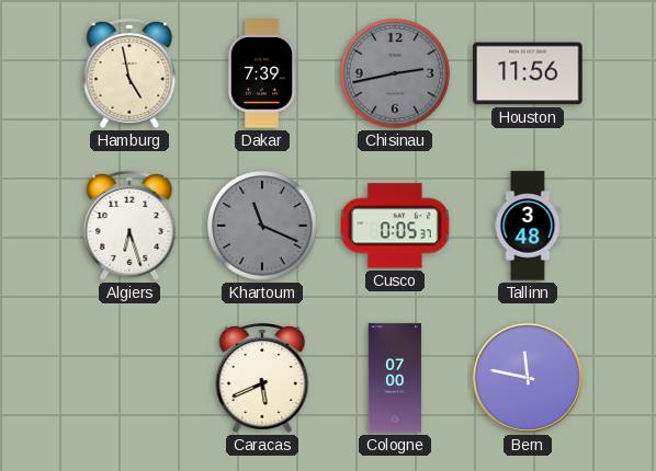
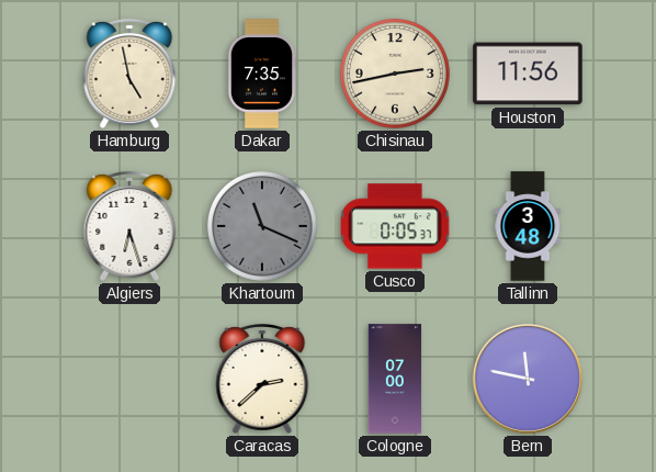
Dakar: 7:39 -> 7:35
Chisinau dial: grey -> cream
Caracas: 5:41 -> 2:38
